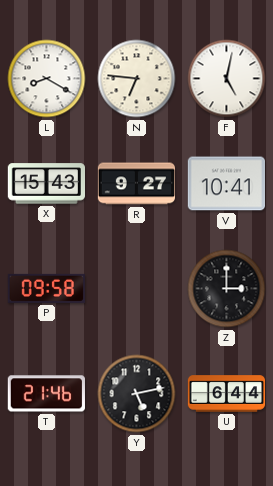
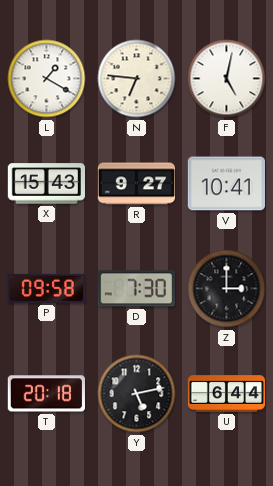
L: 8:20 -> 1:20
D: none -> 7:30
T: 21:46 -> 20:18
